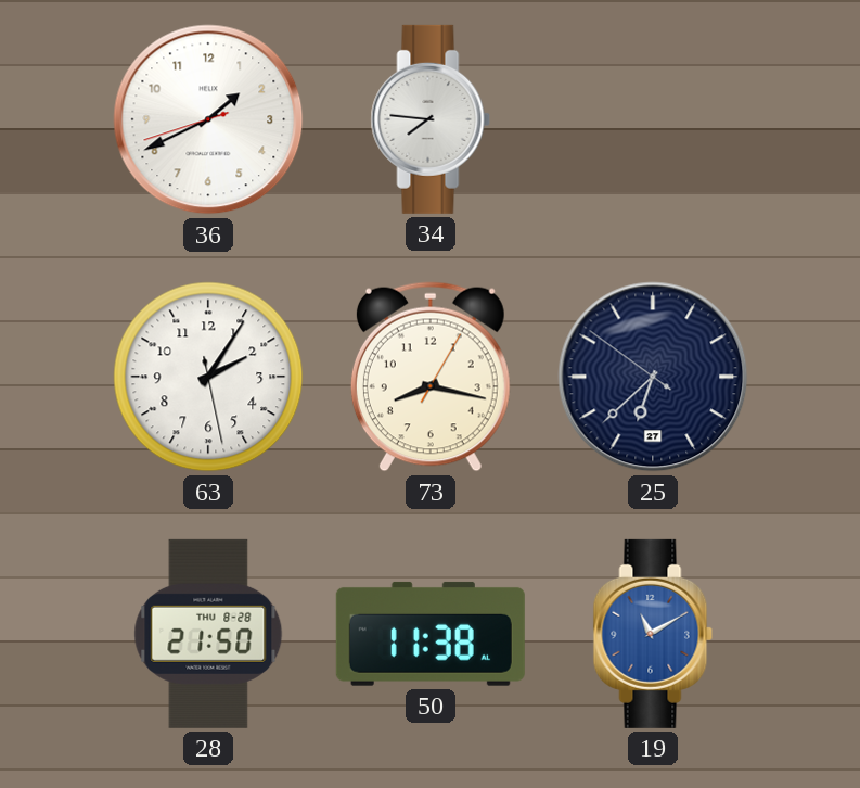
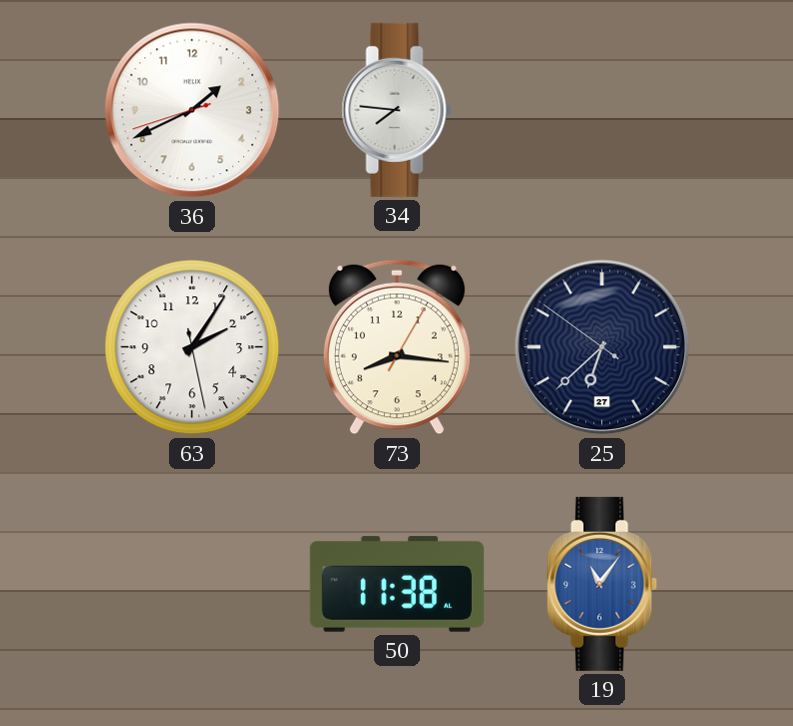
73: 8:17 -> 8:16
28: 21:50 -> none
19: 11:10 -> 11:06
